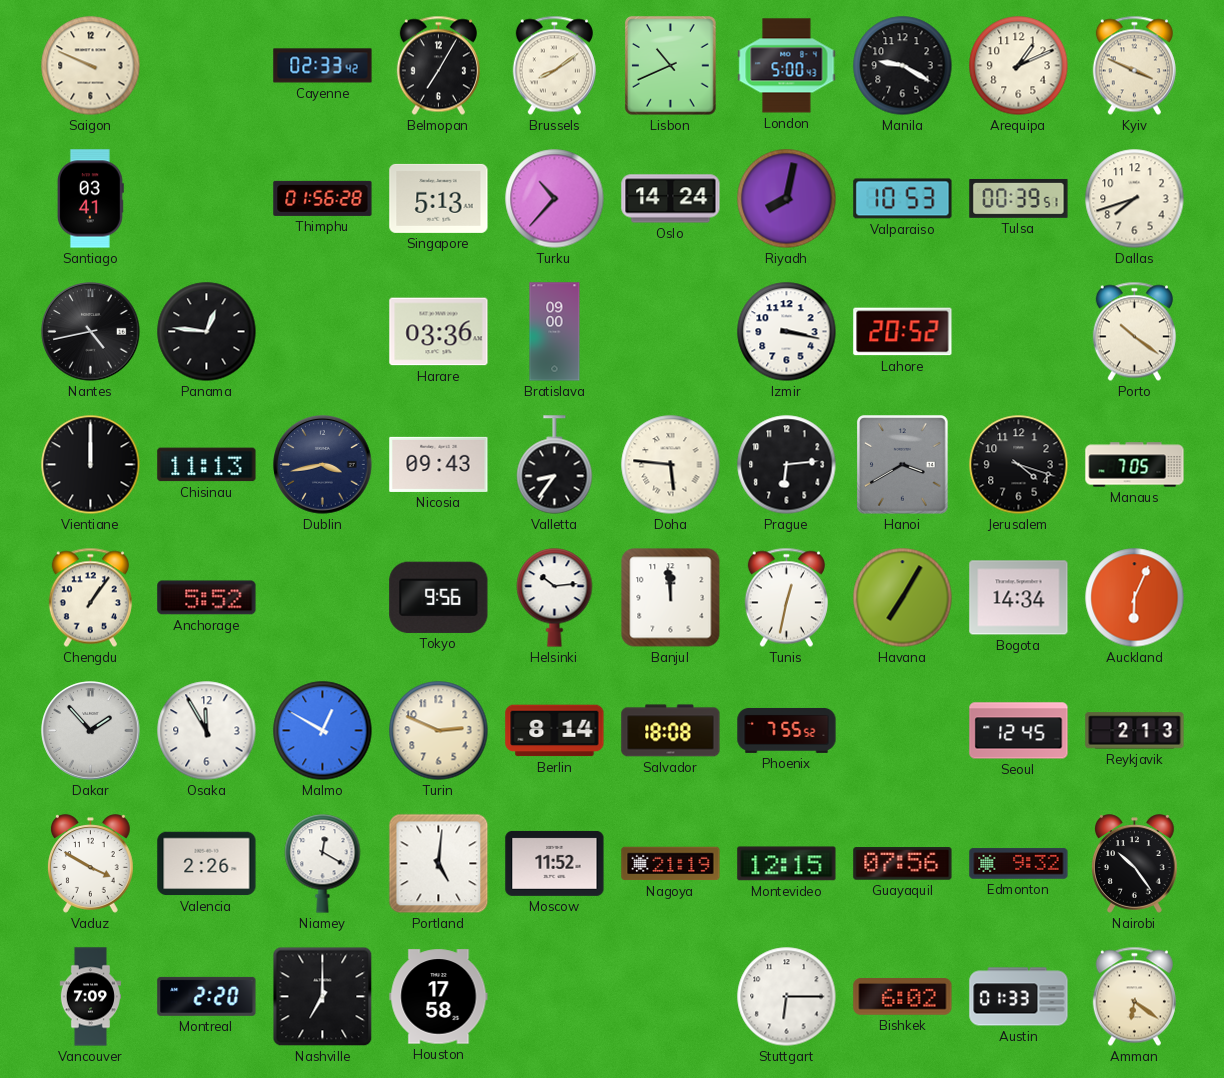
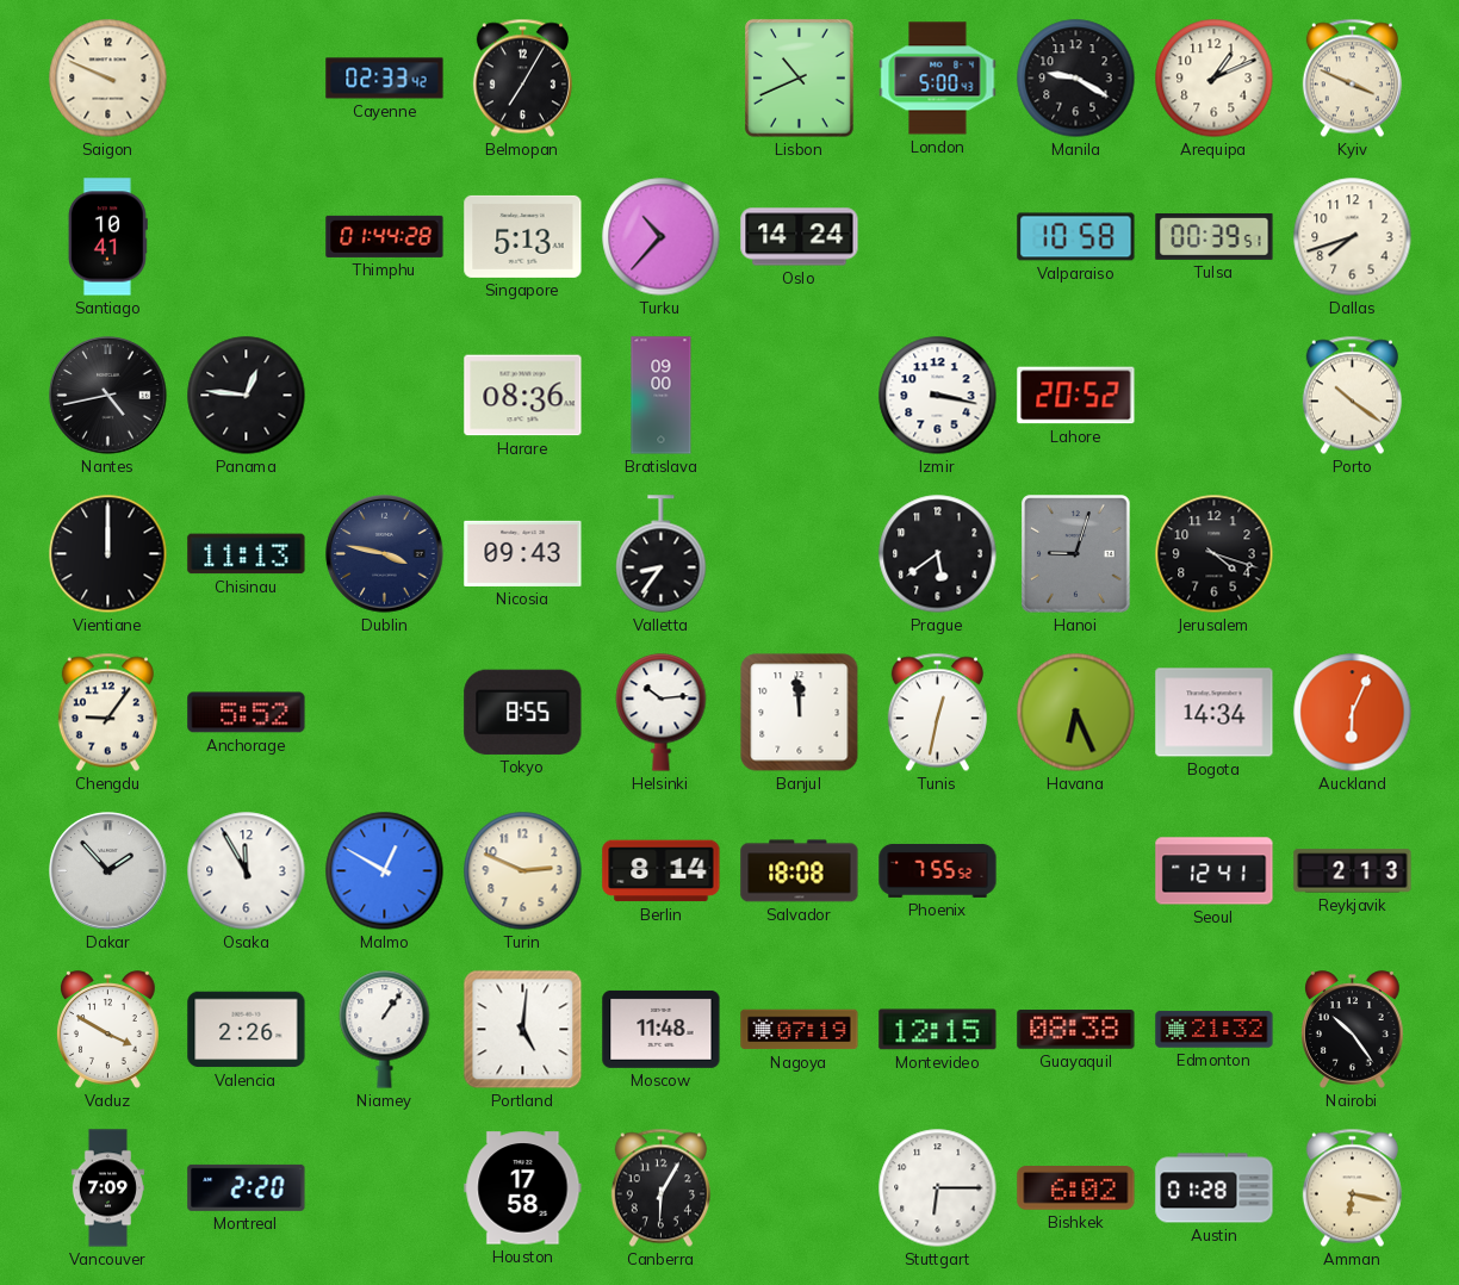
Brussels: 8:09 -> none
Santiago: 03:41 -> 10:41
Thimphu: 01:56 -> 01:44
Riyadh: 8:02 -> none
Valparaiso: 10:53 -> 10:58
Harare: 03:36 -> 08:36
Dublin: 3:43 -> 3:47
Doha: 5:46 -> none
Prague: 6:14 -> 5:39
Hanoi: 3:40 -> 9:03
Manaus: 7:05 -> none
Chengdu: 1:06 -> 9:06
Tokyo: 9:56 -> 8:55
Havana: 7:05 -> 6:26
Seoul: 12:45 -> 12:41
Niamey: 12:20 -> 1:06
Moscow: 11:52 -> 11:48
Nagoya: 21:19 -> 07:19
Guayaquil: 07:56 -> 08:38
Edmonton: 9:32 -> 21:32
Nashville: 7:00 -> none
Canberra: none -> 6:05
Austin: 01:33 -> 01:28
Amman: 6:21 -> 6:17
